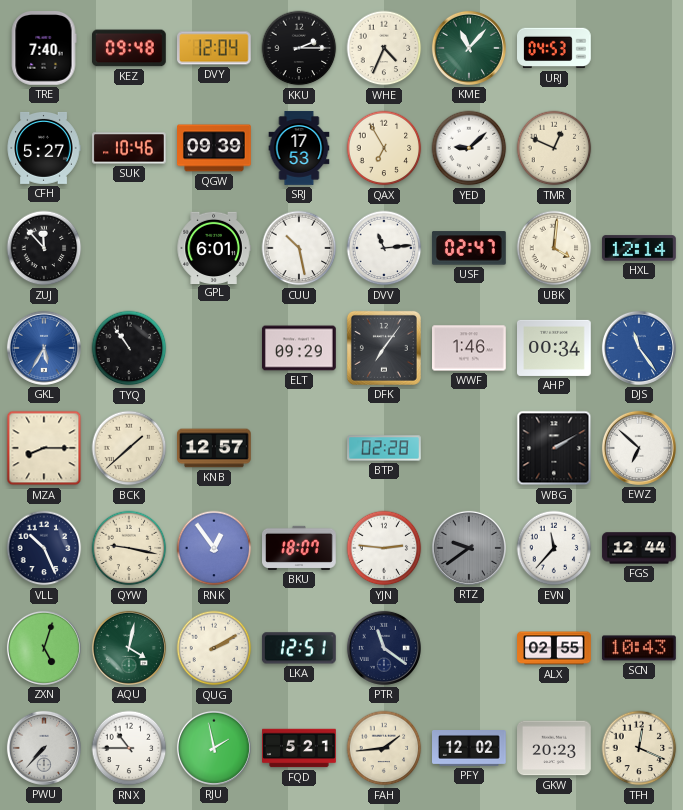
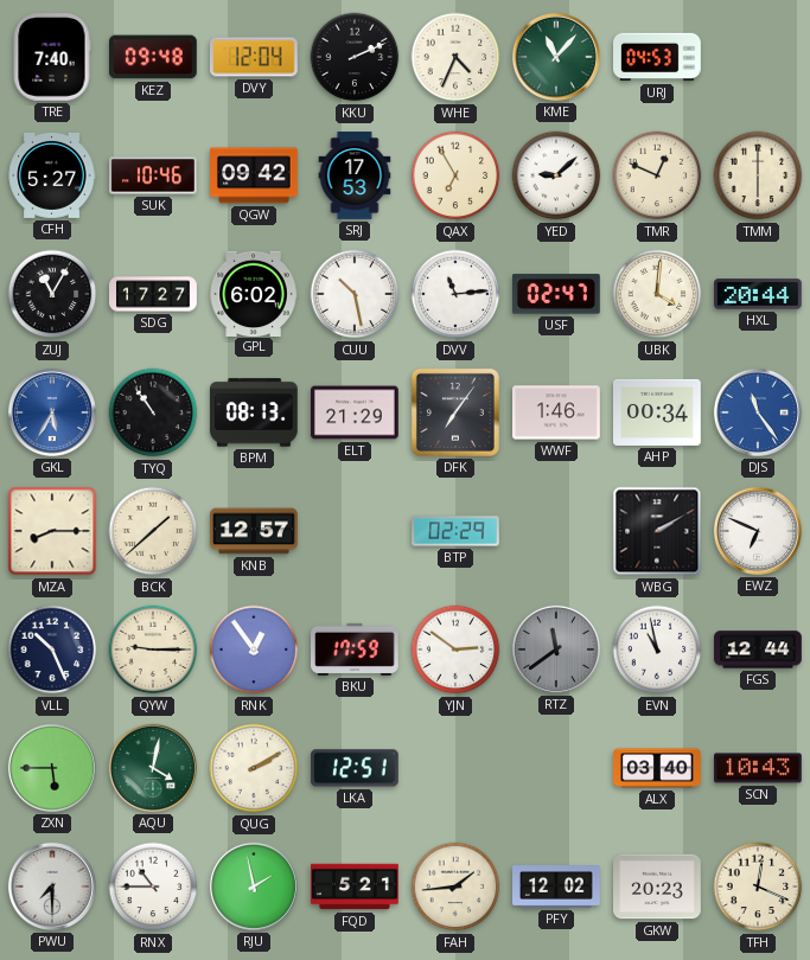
KKU: 2:15 -> 2:11
QGW: 09:39 -> 09:42
TMM: none -> 6:00
ZUJ: 11:53 -> 11:05
SDG: none -> 17:27
GPL: 6:01 -> 6:02
HXL: 12:14 -> 20:44
BPM: none -> 08:13
ELT: 09:29 -> 21:29
BTP: 02:28 -> 02:29
EWZ: 6:52 -> 6:49
QYW: 9:17 -> 9:15
BKU: 18:07 -> 17:59
YJN: 2:46 -> 2:51
RTZ: 9:39 -> 11:39
EVN: 11:37 -> 10:58
ZXN: 5:03 -> 5:45
PTR: 11:21 -> none
ALX: 02:55 -> 03:40
PWU: 7:37 -> 7:30
